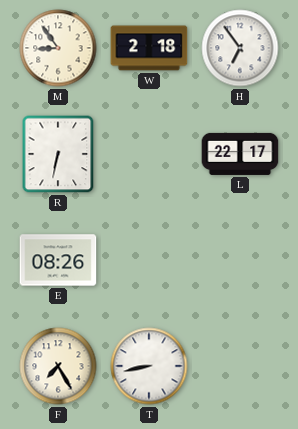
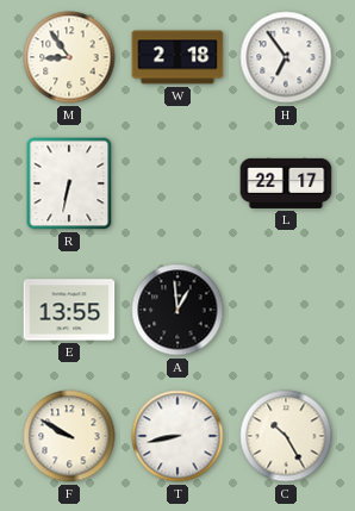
E: 08:26 -> 13:55
A: none -> 12:59
F: 7:25 -> 9:50
C: none -> 10:25
